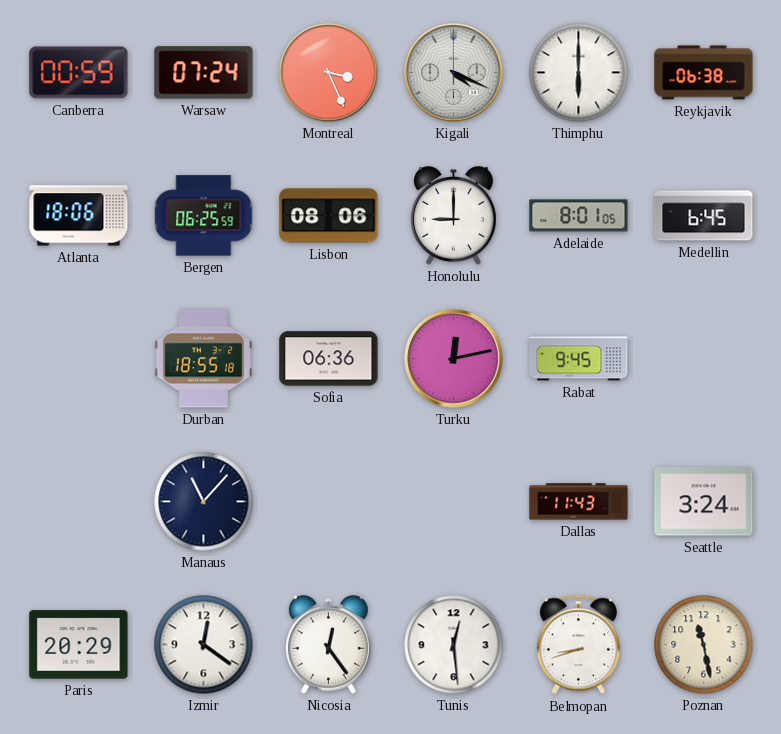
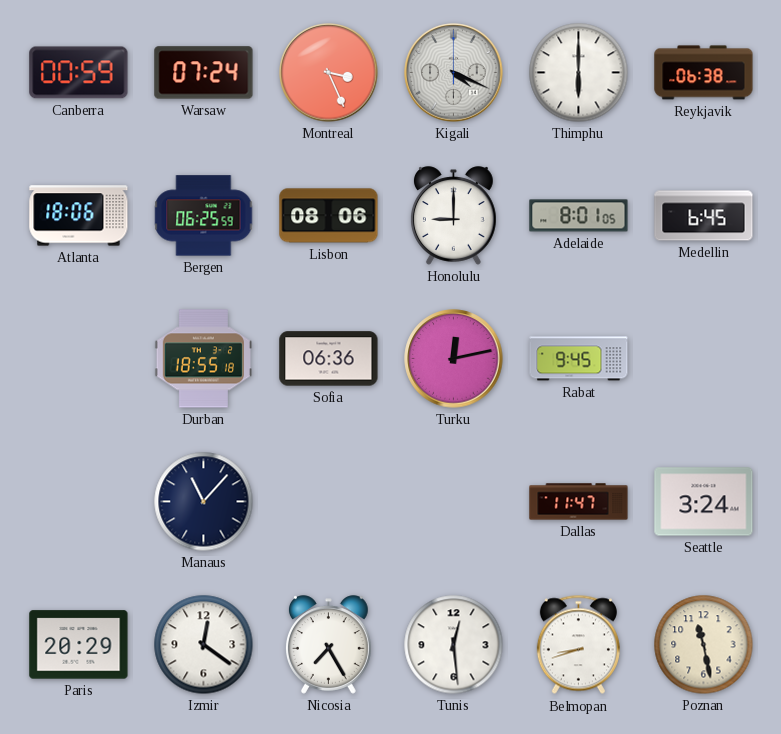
Dallas: 11:43 -> 11:47
Nicosia: 12:24 -> 7:25
